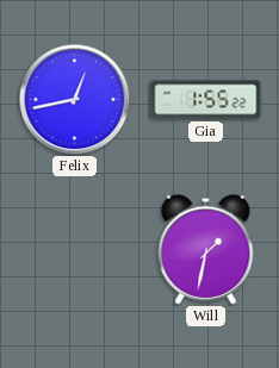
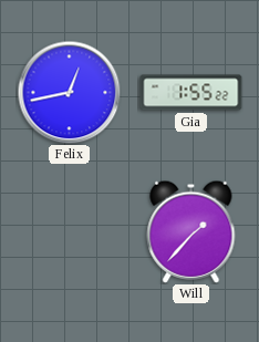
Will: 1:32 -> 1:37
